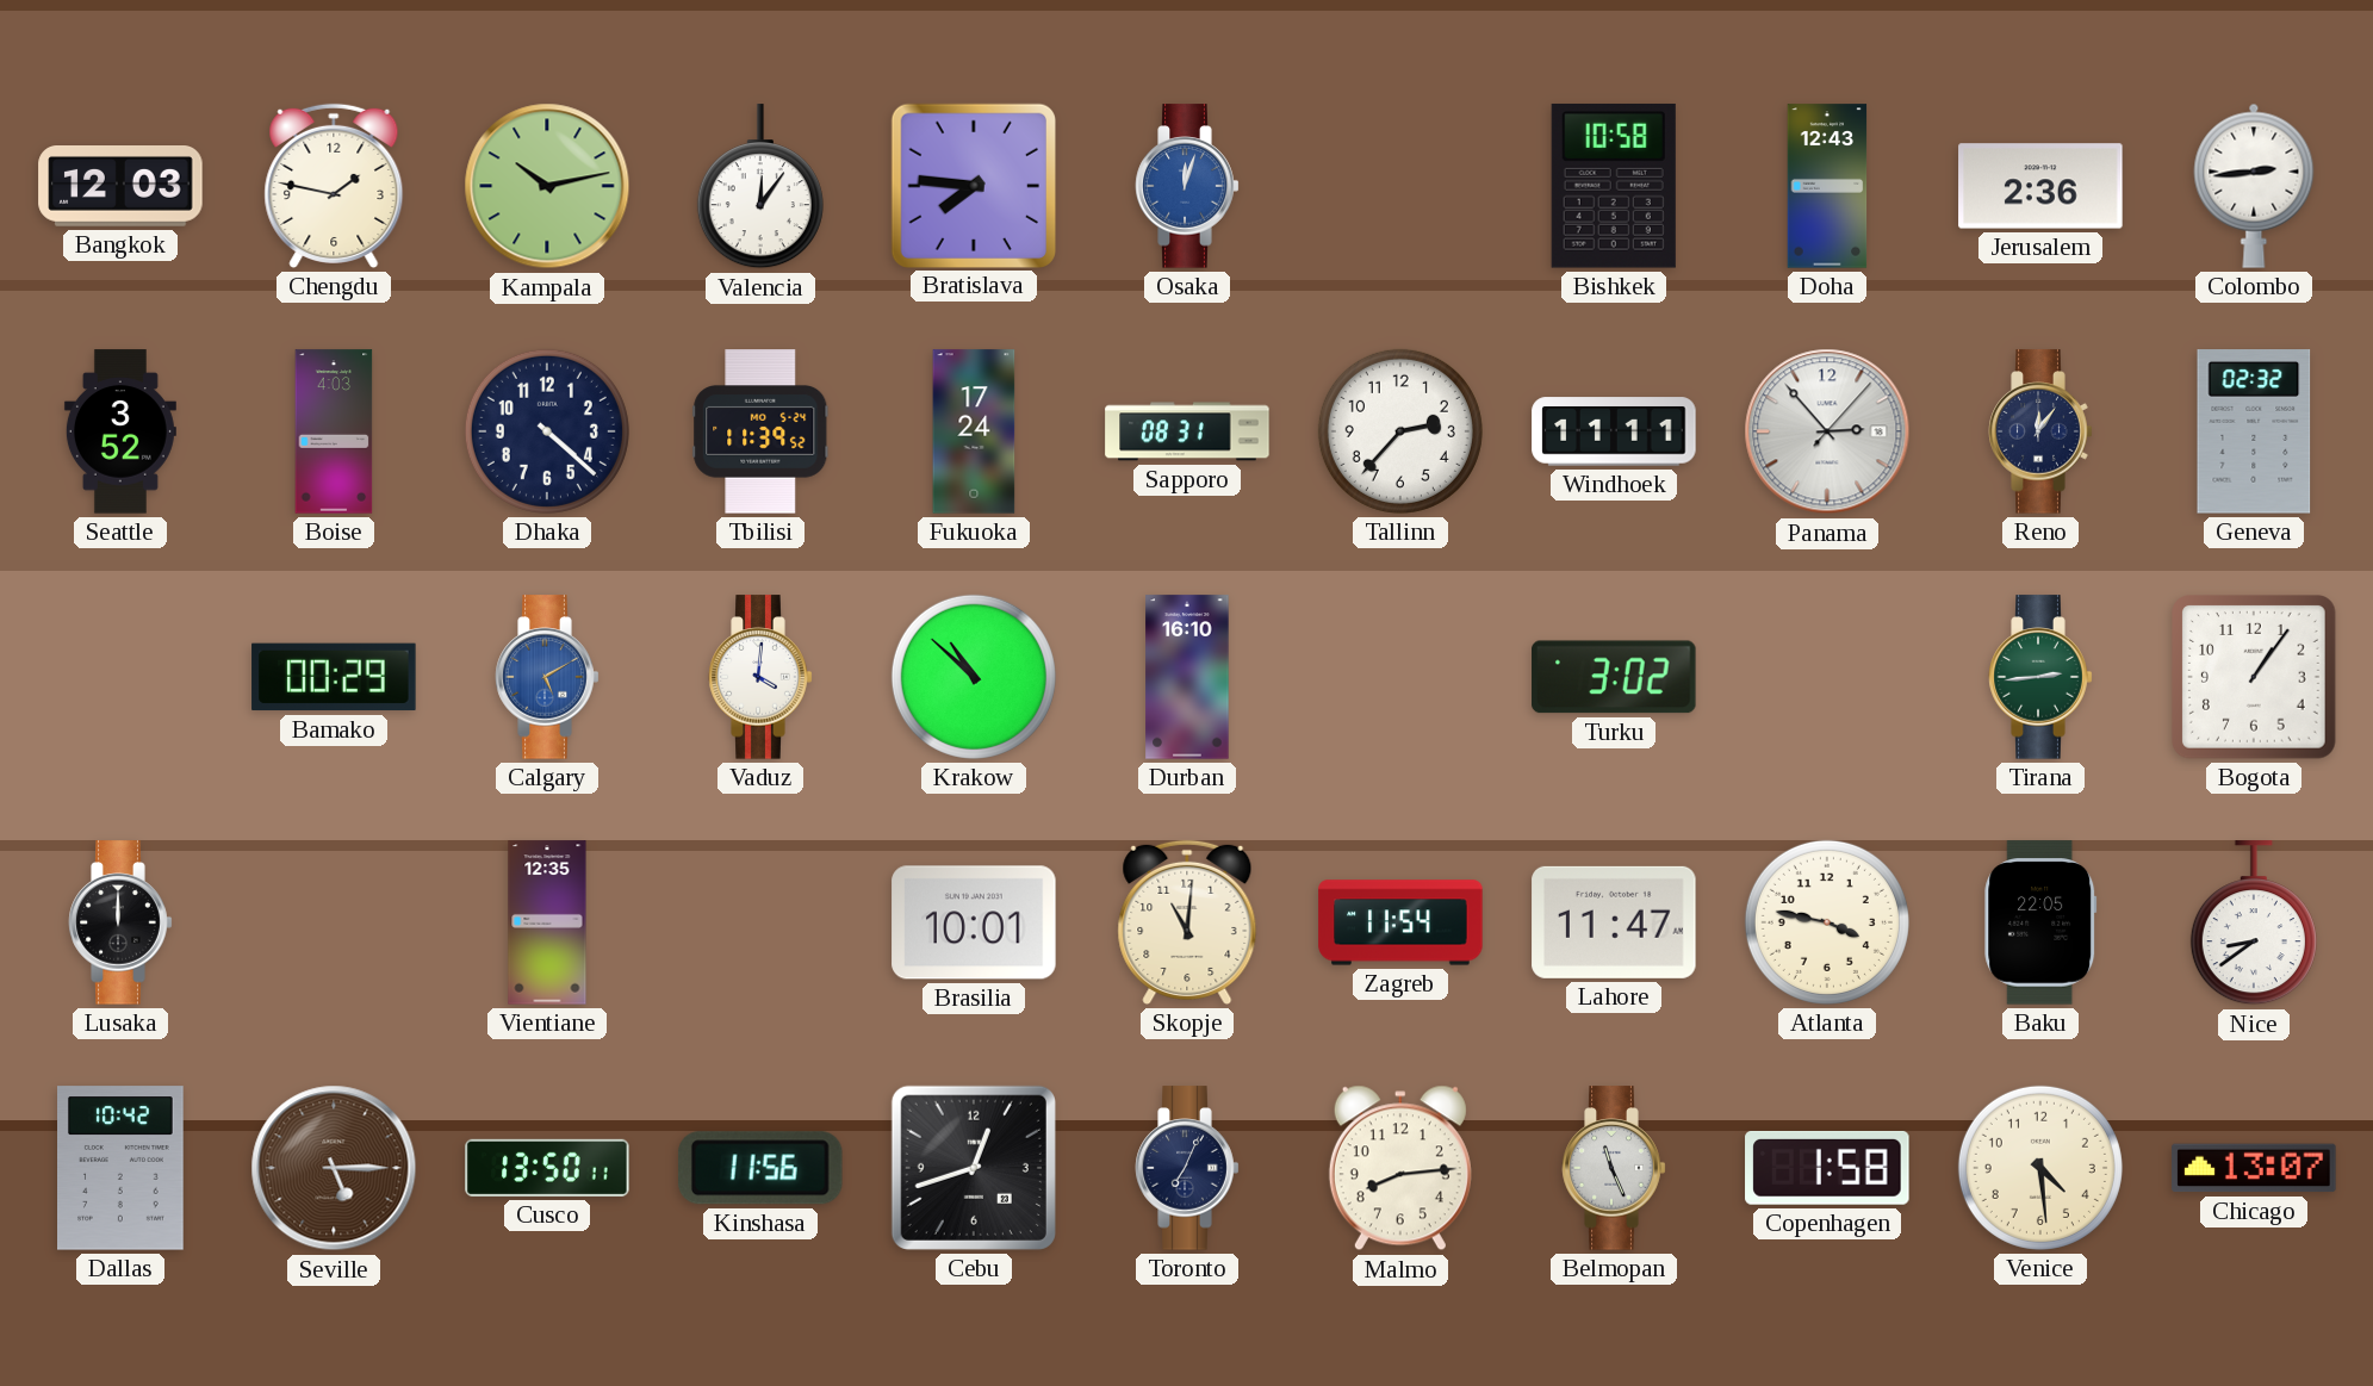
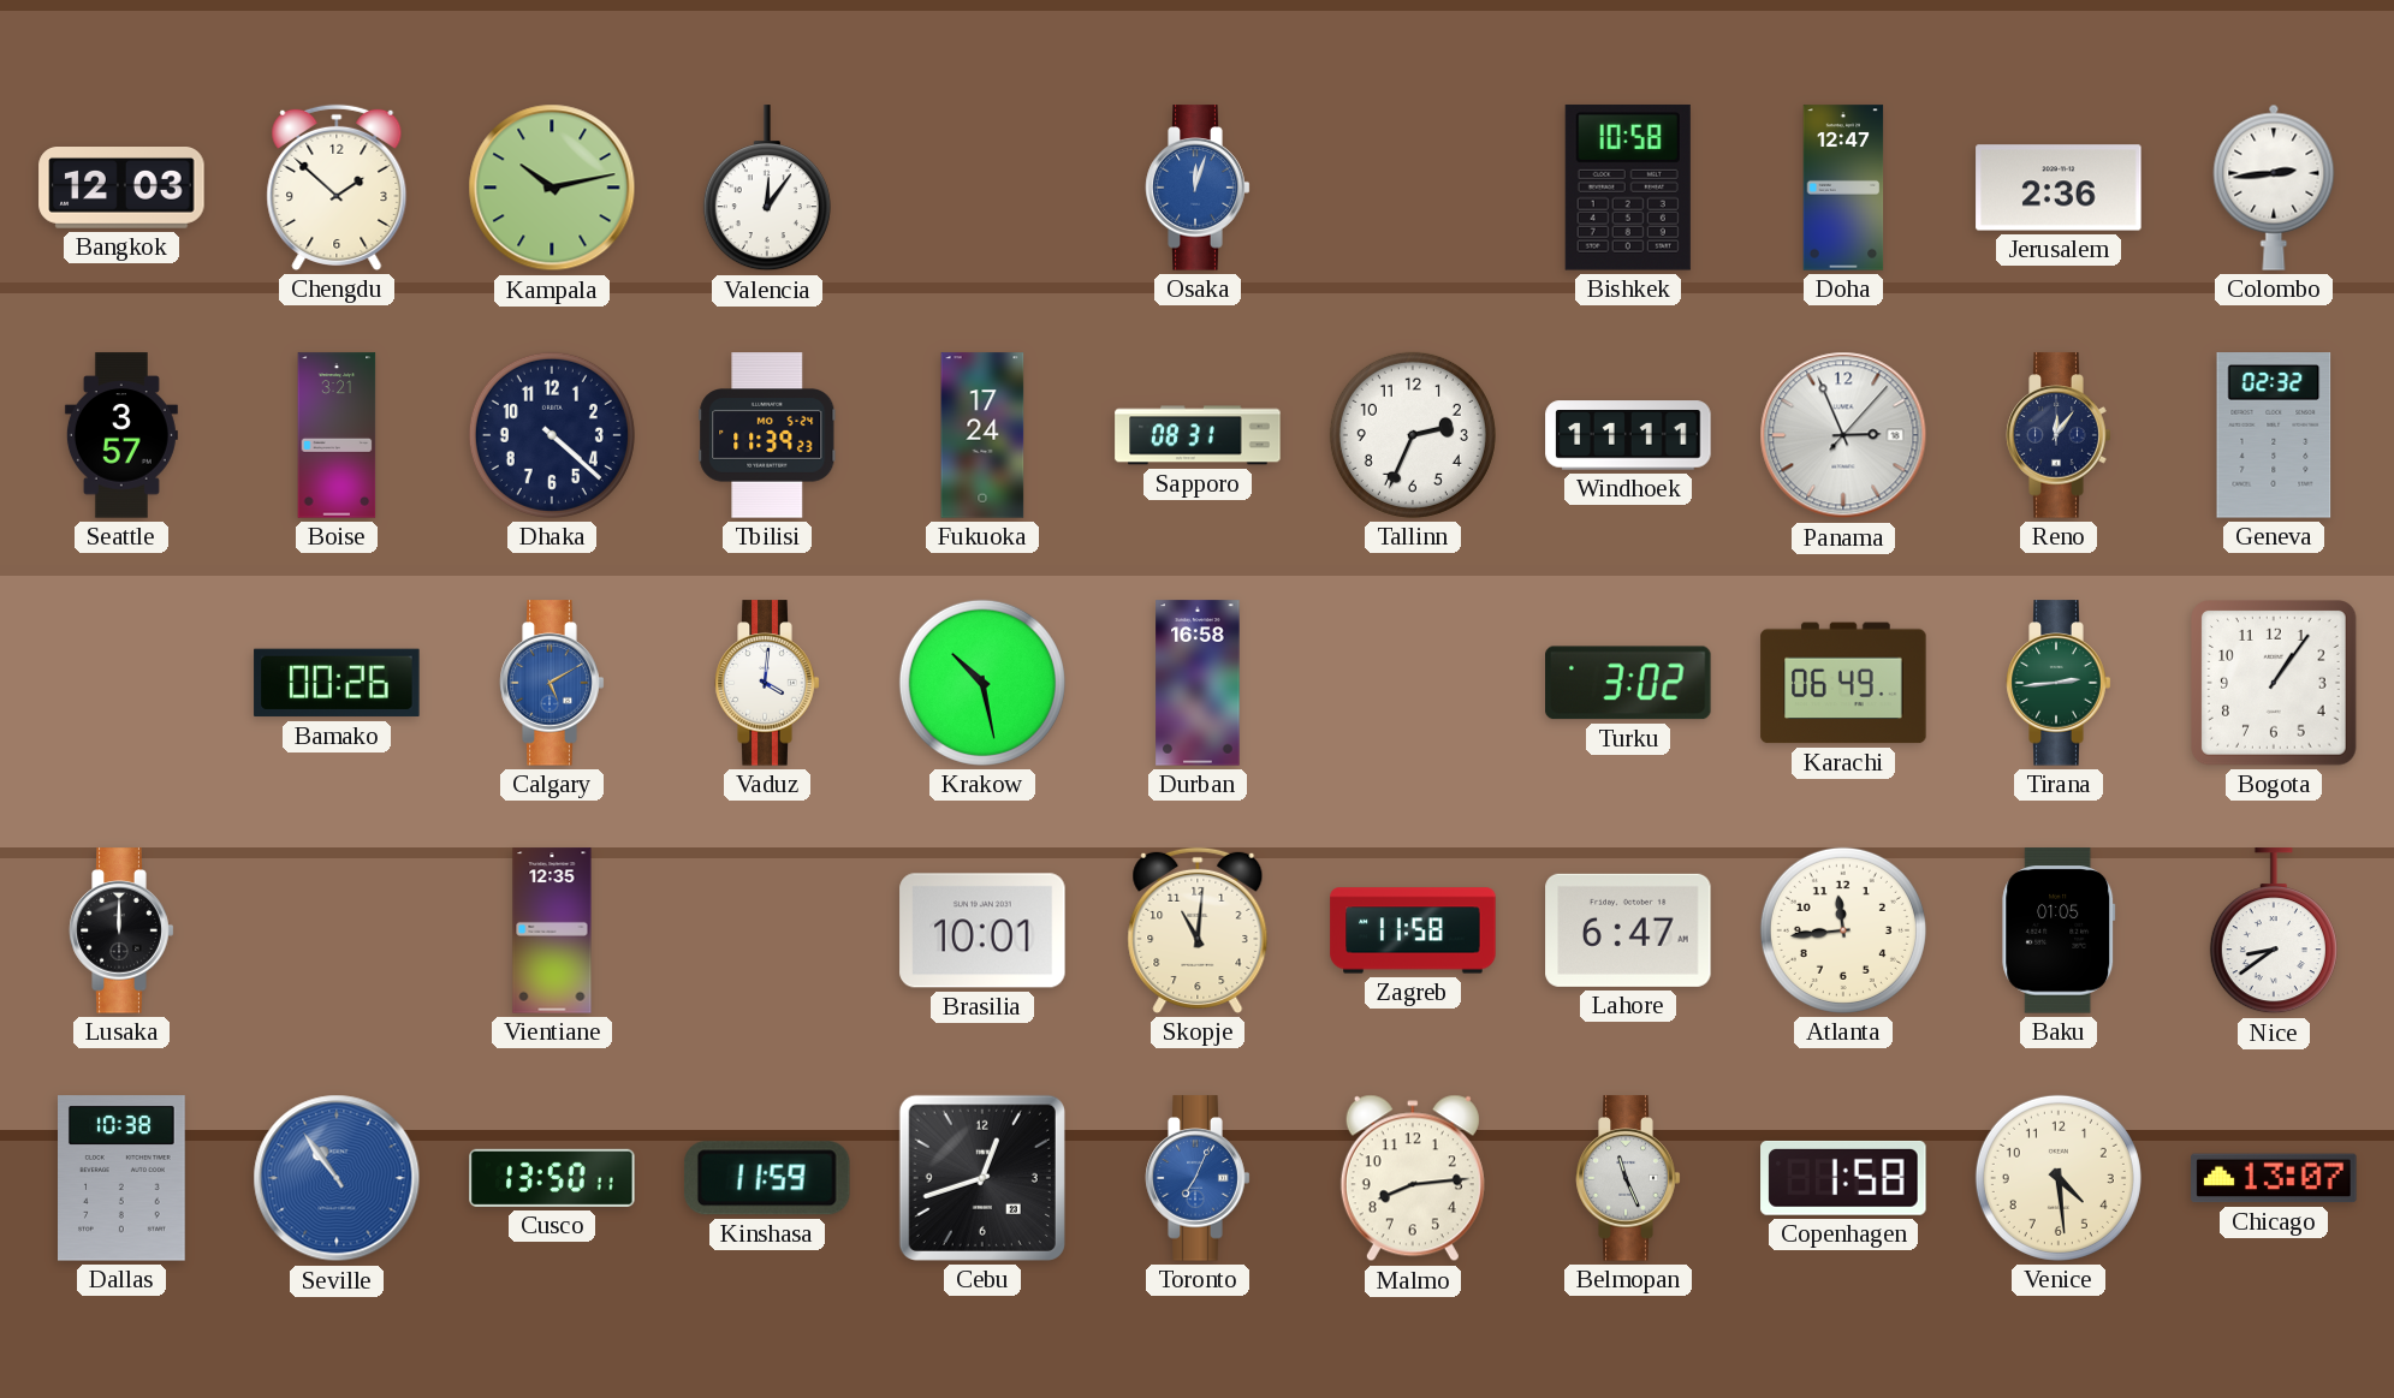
Chengdu: 1:47 -> 1:52
Bratislava: 7:46 -> none
Doha: 12:43 -> 12:47
Seattle: 3:52 -> 3:57
Boise: 4:03 -> 3:21
Tbilisi: 11:39:52 -> 11:39:23
Tallinn: 2:37 -> 2:34
Panama: 2:53 -> 2:56
Bamako: 00:29 -> 00:26
Krakow: 10:52 -> 10:28
Durban: 16:10 -> 16:58
Karachi: none -> 06:49
Zagreb: 11:54 -> 11:58
Lahore: 11:47 -> 6:47
Atlanta: 3:47 -> 11:44
Baku: 22:05 -> 01:05
Dallas: 10:42 -> 10:38
Seville: 5:15 -> 10:54
Seville dial: brown -> blue
Kinshasa: 11:56 -> 11:59
Toronto dial: navy -> blue
